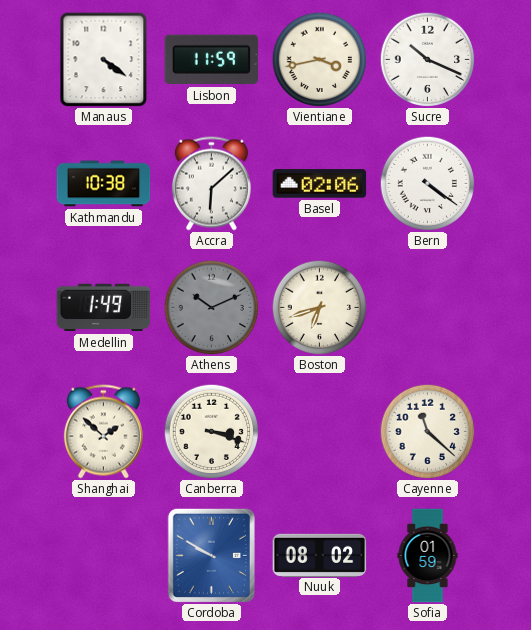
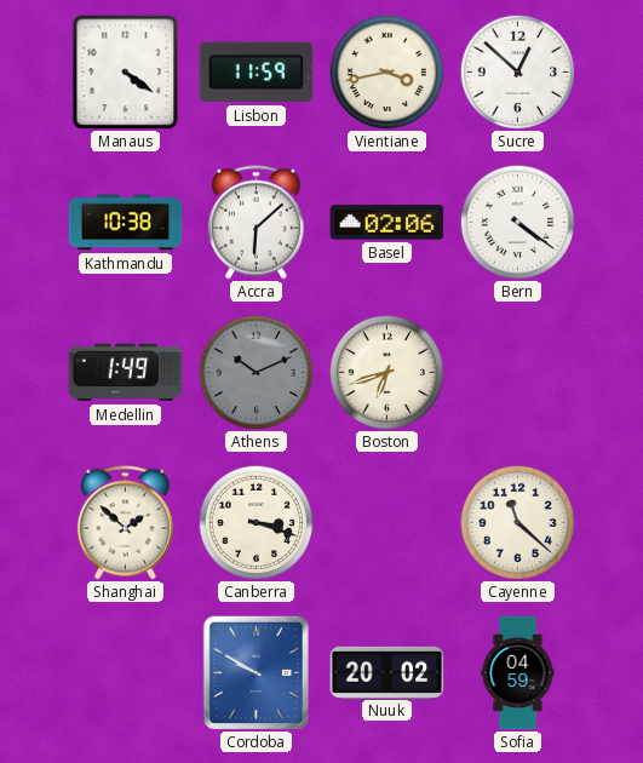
Sucre: 10:19 -> 12:52
Nuuk: 08:02 -> 20:02
Sofia: 01:59 -> 04:59
